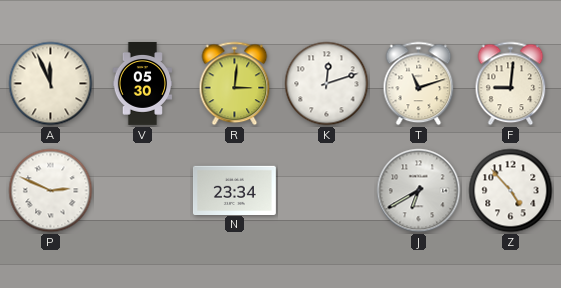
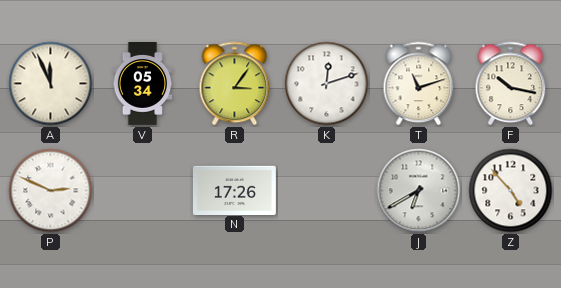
V: 05:30 -> 05:34
R: 3:01 -> 3:06
F: 9:01 -> 10:17
N: 23:34 -> 17:26
